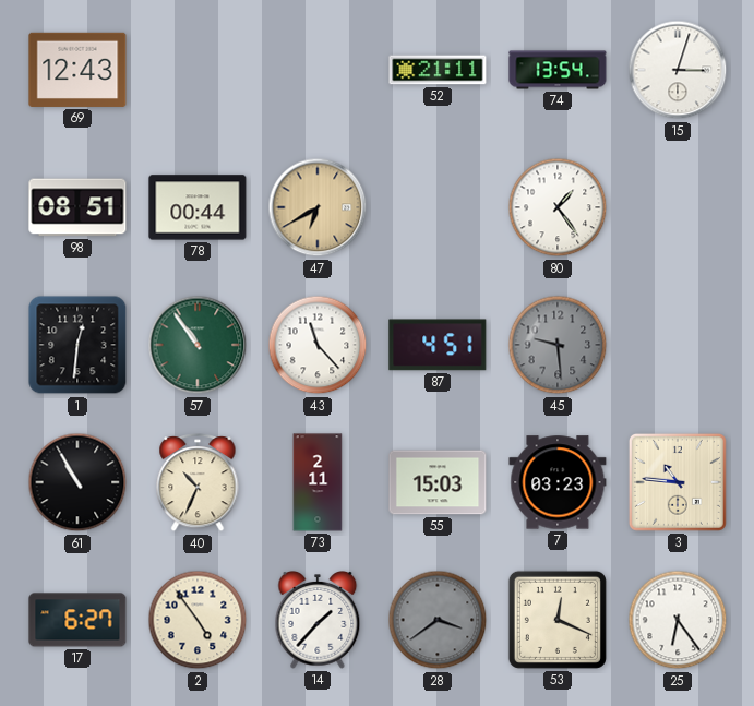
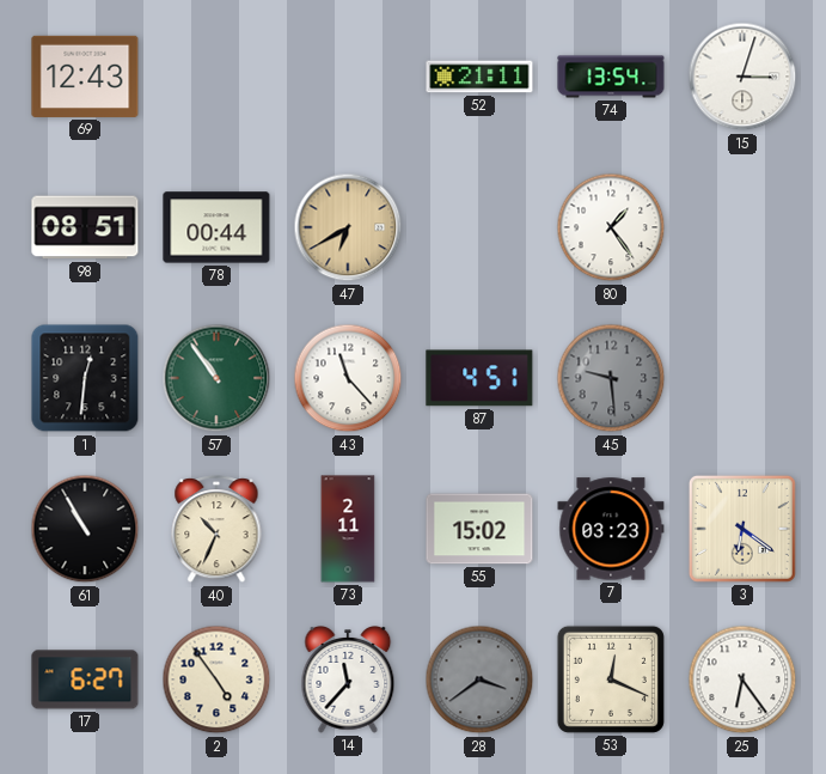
55: 15:03 -> 15:02
3: 10:46 -> 6:21
14: 1:37 -> 11:37
